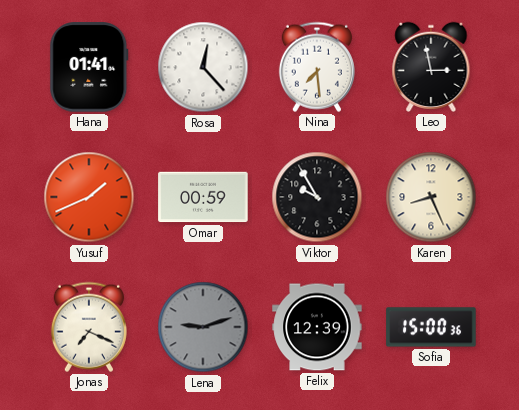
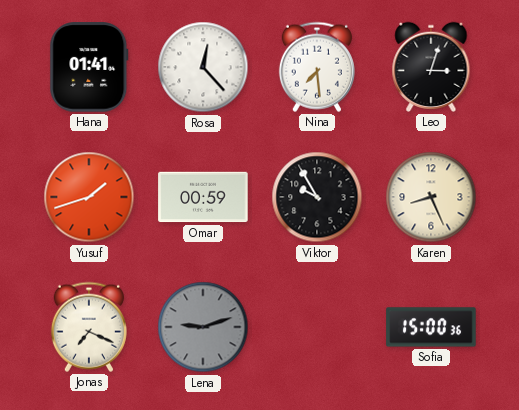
Leo: 2:58 -> 3:03
Yusuf: 1:41 -> 1:42
Felix: 12:39 -> none
